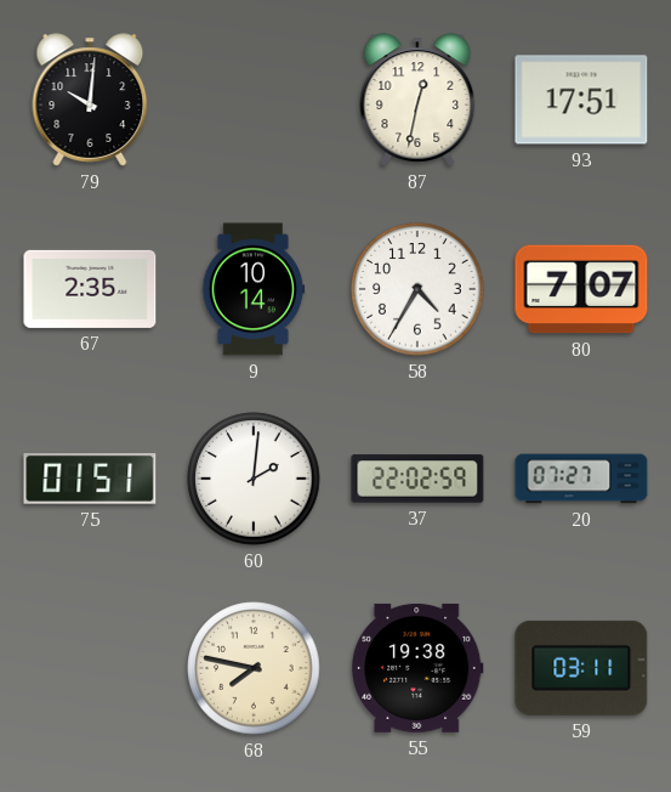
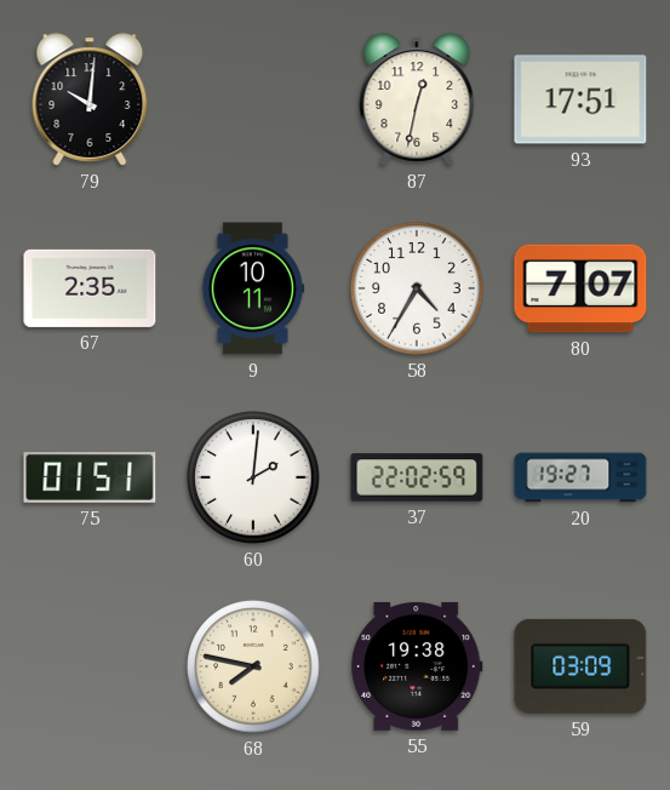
9: 10:14 -> 10:11
20: 07:27 -> 19:27
59: 03:11 -> 03:09
